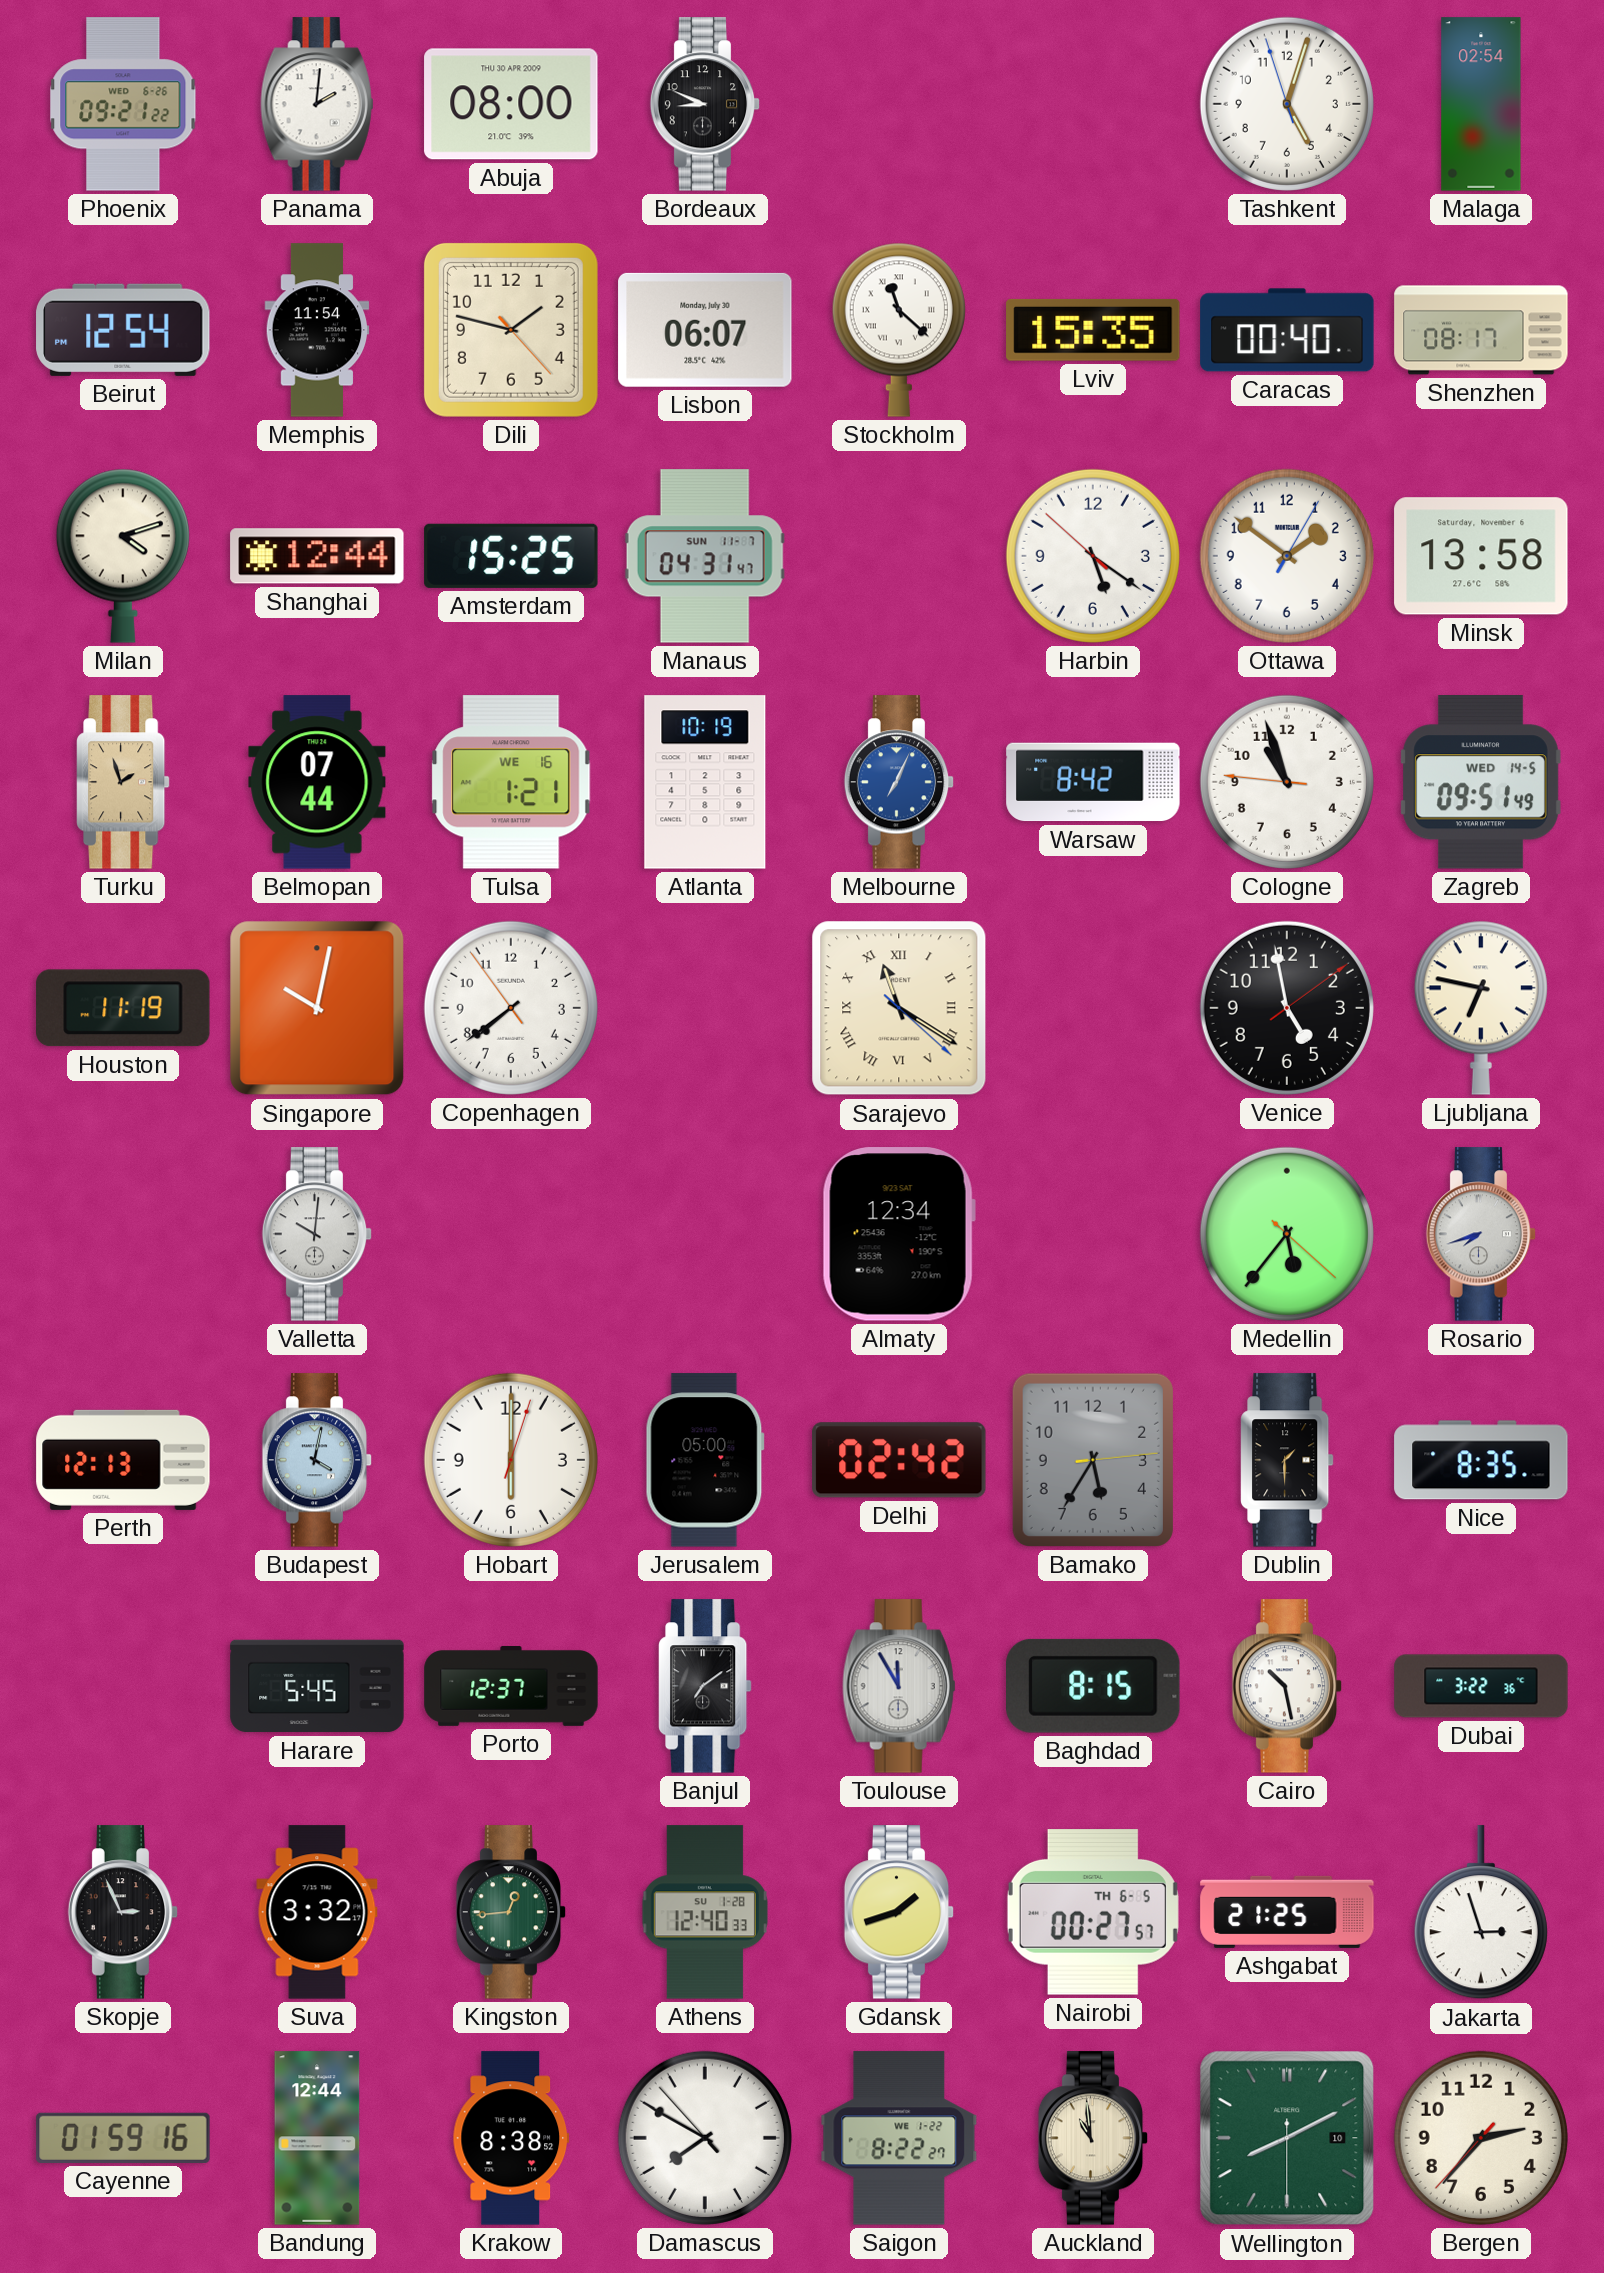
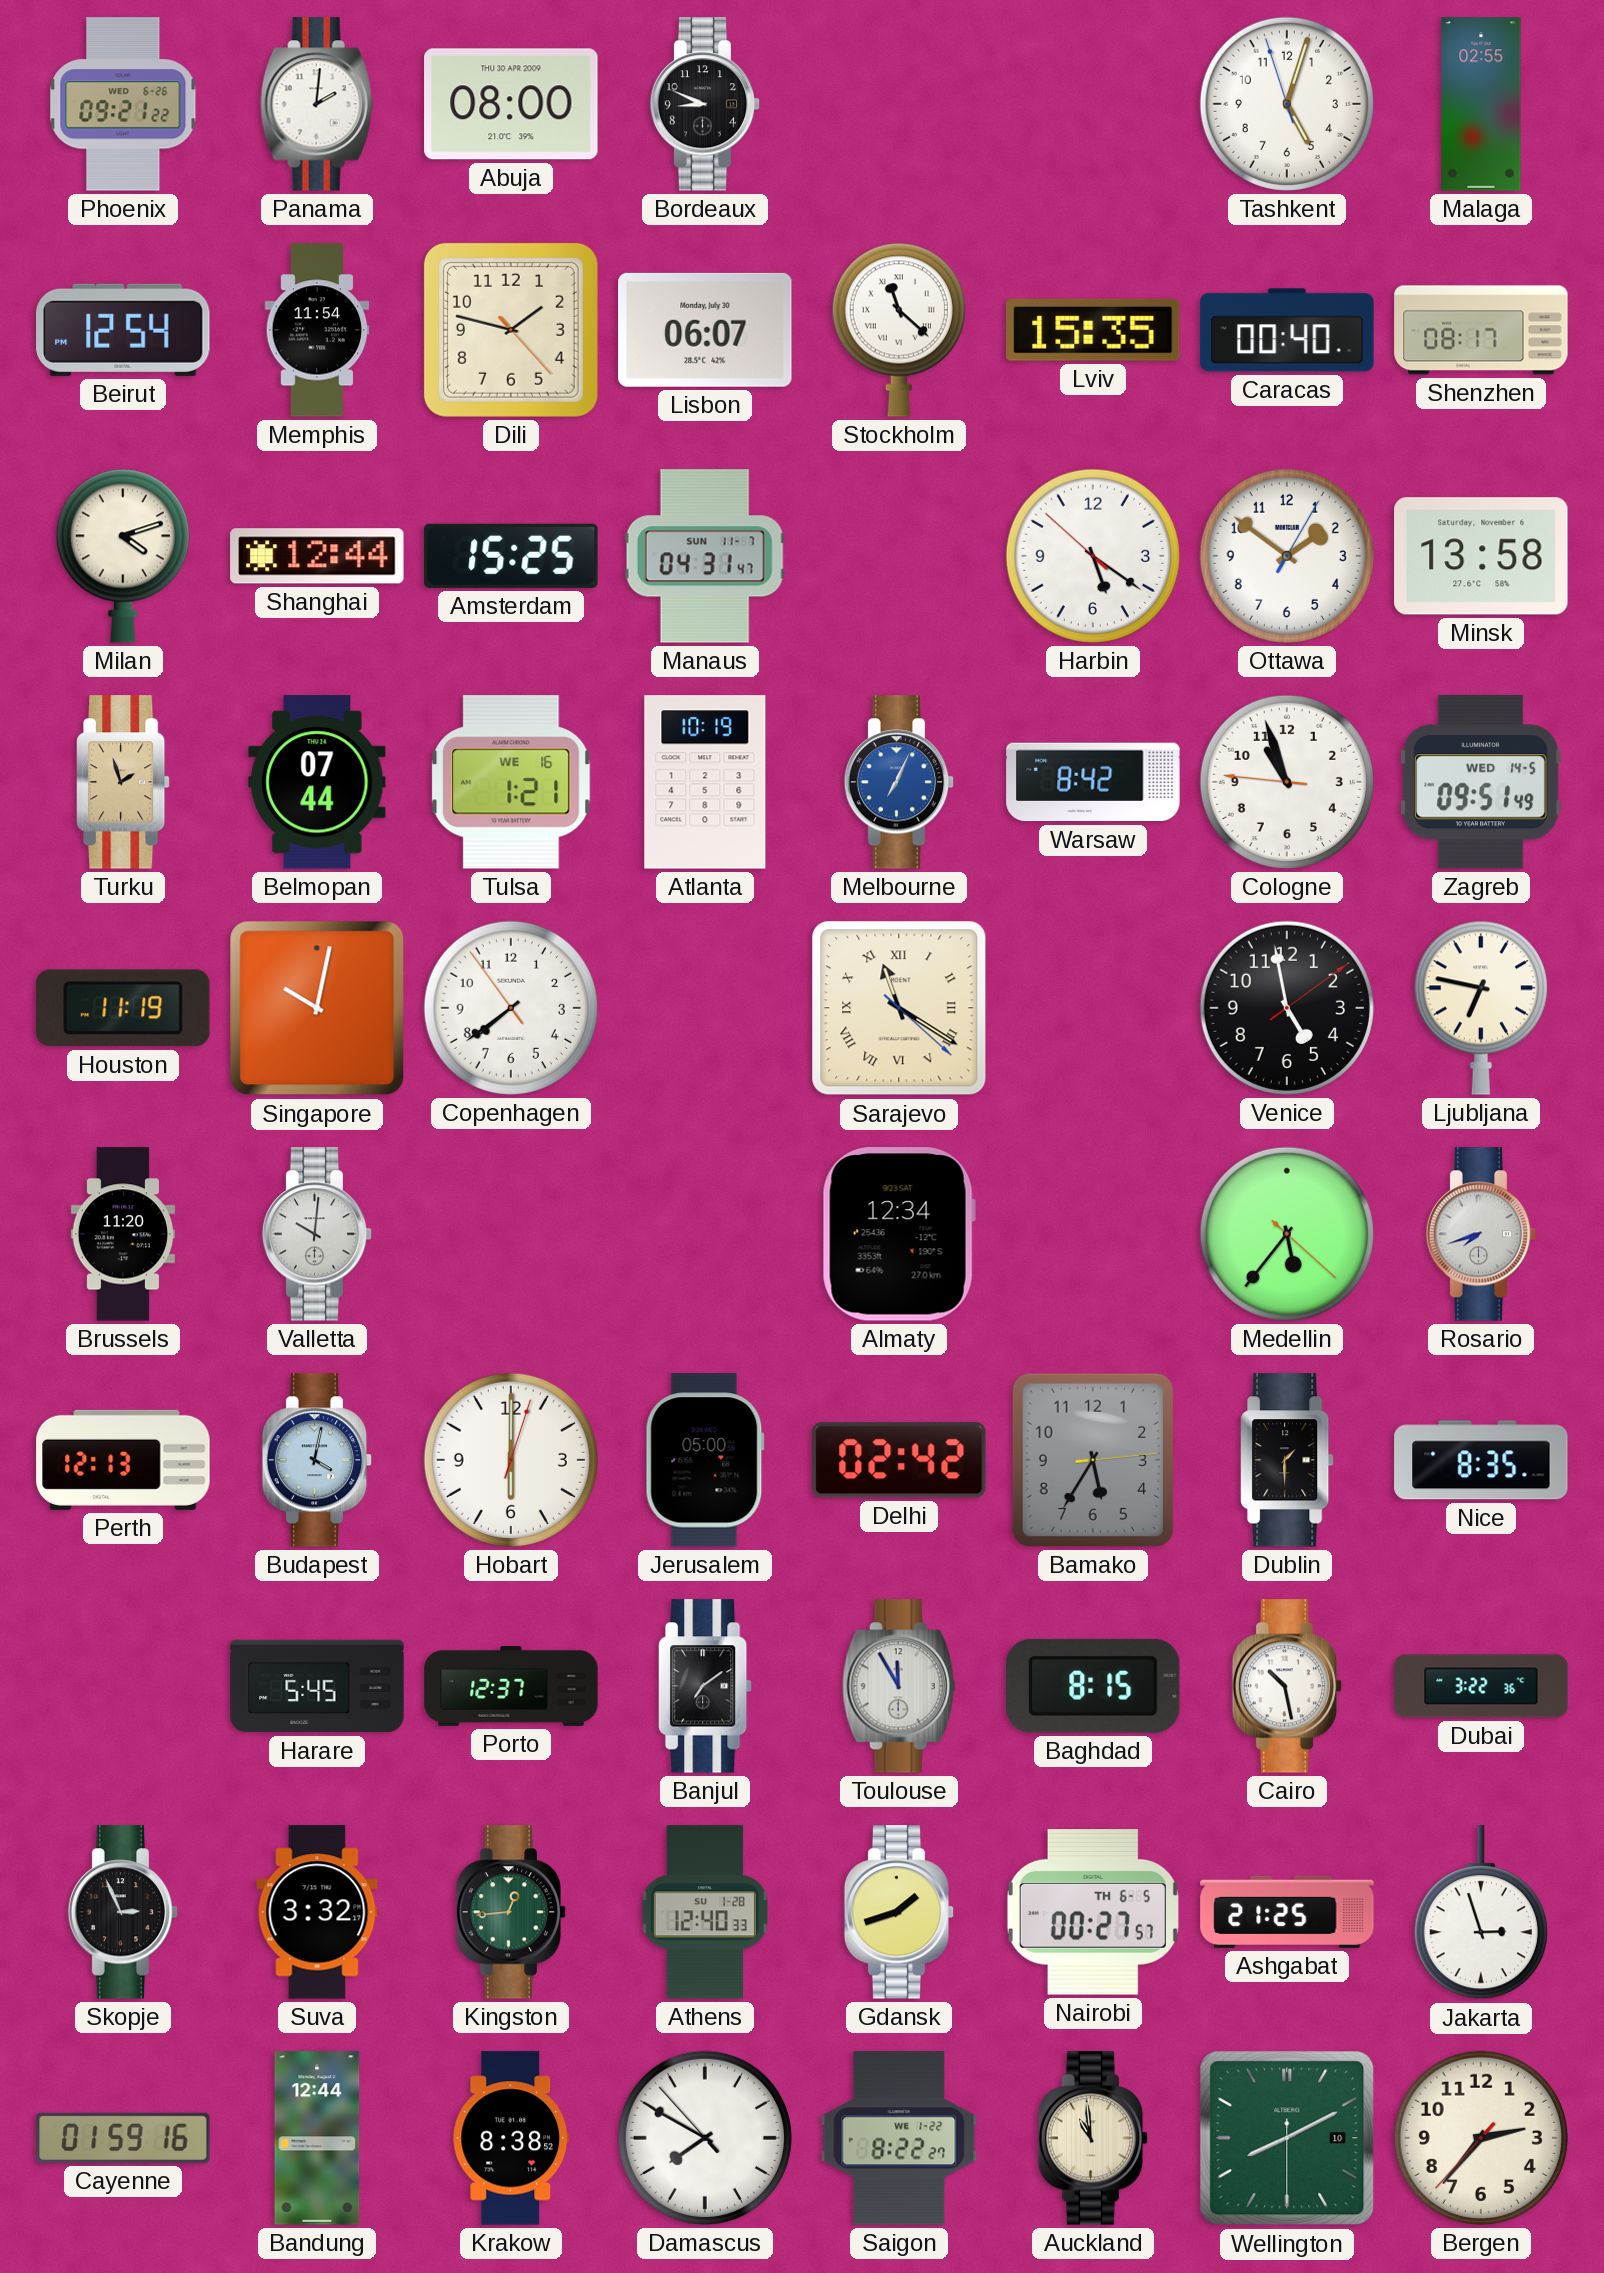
Malaga: 02:54 -> 02:55
Brussels: none -> 11:20
